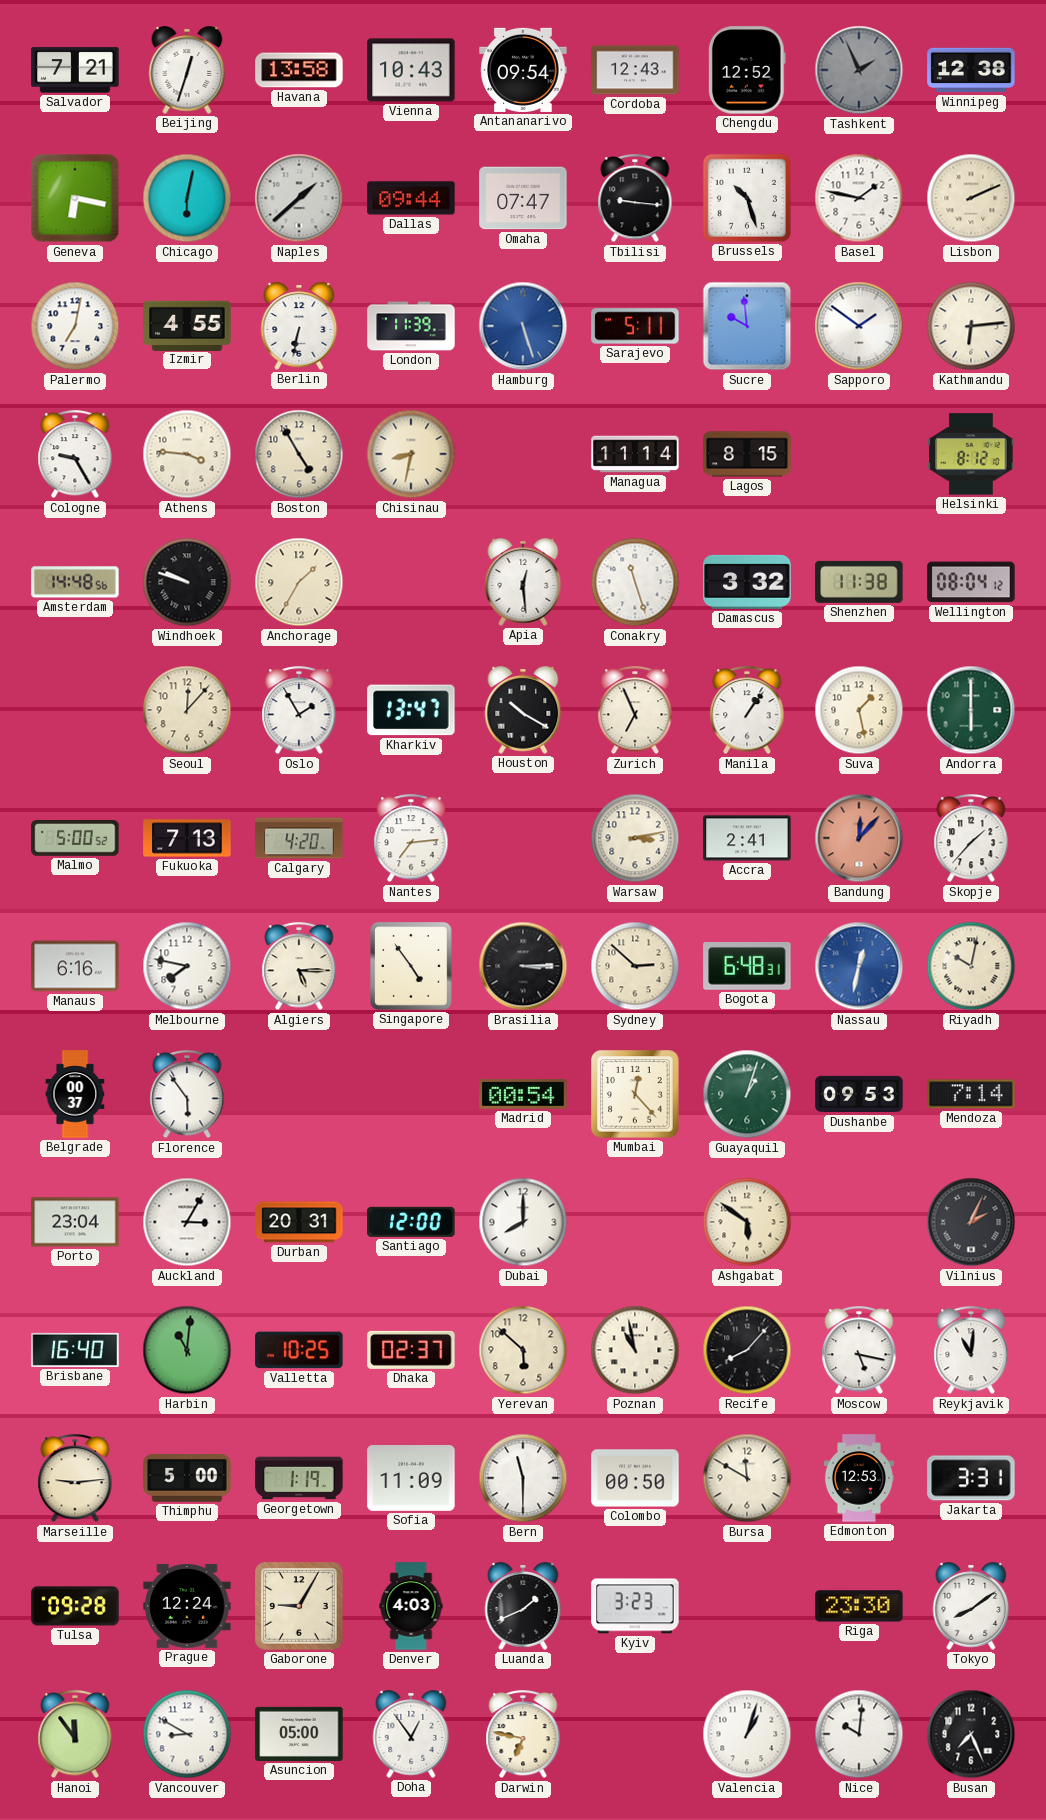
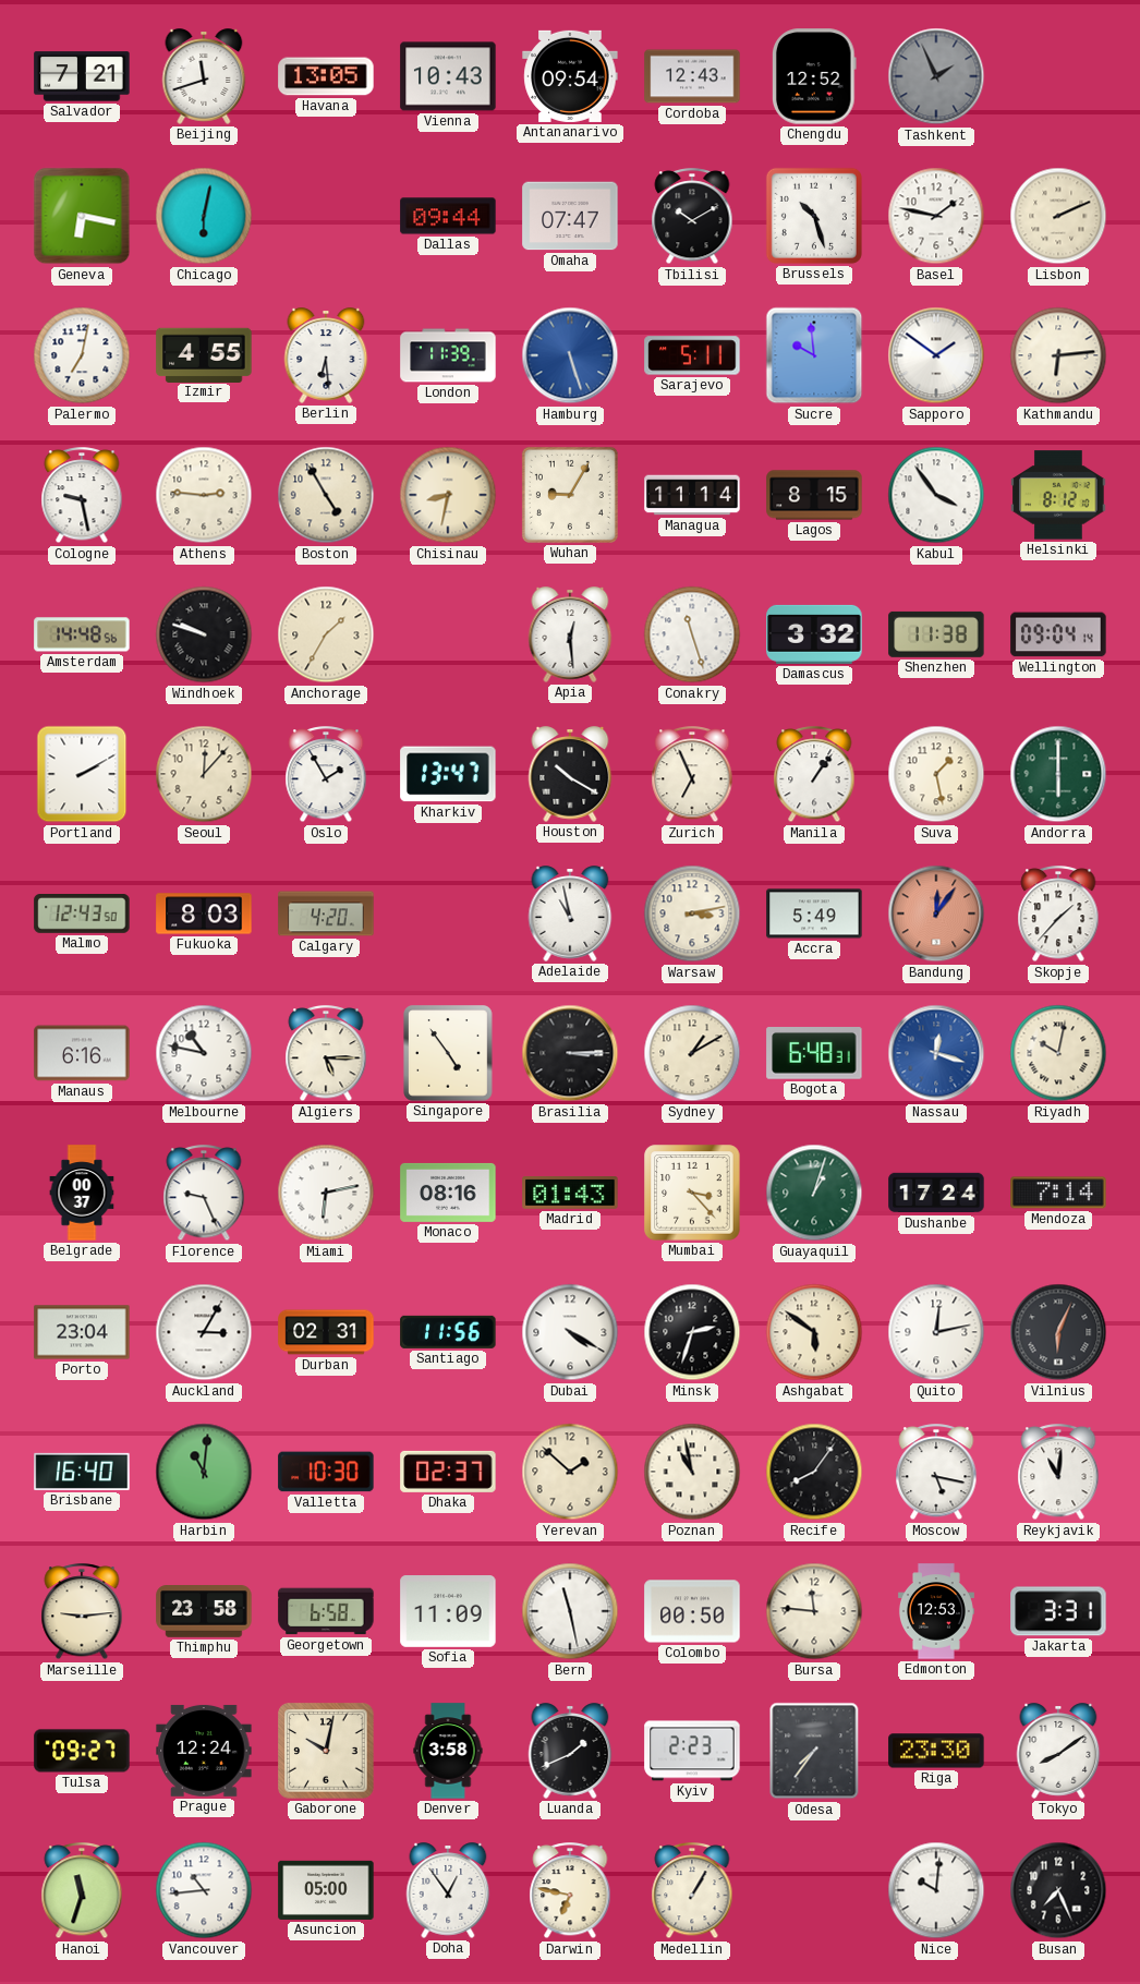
Beijing: 12:33 -> 11:42
Havana: 13:58 -> 13:05
Winnipeg: 12:38 -> none
Naples: 1:38 -> none
Tbilisi: 9:16 -> 10:10
Berlin: 6:32 -> 6:29
Cologne: 9:25 -> 9:28
Athens: 3:46 -> 2:46
Wuhan: none -> 9:05
Kabul: none -> 3:54
Wellington: 08:04 -> 09:04
Portland: none -> 2:10
Malmo: 5:00 -> 12:43
Fukuoka: 7:13 -> 8:03
Nantes: 7:14 -> none
Adelaide: none -> 10:58
Accra: 2:41 -> 5:49
Bandung: 12:07 -> 12:06
Melbourne: 7:47 -> 10:47
Sydney: 2:52 -> 1:10
Nassau: 12:32 -> 12:18
Florence: 5:54 -> 9:26
Miami: none -> 6:13
Monaco: none -> 08:16
Madrid: 00:54 -> 01:43
Mumbai: 12:23 -> 3:23
Dushanbe: 09:53 -> 17:24
Durban: 20:31 -> 02:31
Santiago: 12:00 -> 11:56
Dubai: 8:00 -> 4:20
Minsk: none -> 2:33
Quito: none -> 12:13
Vilnius: 2:04 -> 6:04
Valletta: 10:25 -> 10:30
Yerevan: 5:52 -> 1:52
Recife: 8:07 -> 8:06
Thimphu: 5:00 -> 23:58
Georgetown: 1:19 -> 6:58
Bern: 11:30 -> 11:28
Bursa: 11:50 -> 11:46
Tulsa: 09:28 -> 09:27
Gaborone: 9:05 -> 10:02
Denver: 4:03 -> 3:58
Kyiv: 3:23 -> 2:23
Odesa: none -> 7:36
Hanoi: 11:54 -> 11:33
Vancouver: 8:50 -> 10:44
Medellin: none -> 1:05
Valencia: 1:03 -> none
